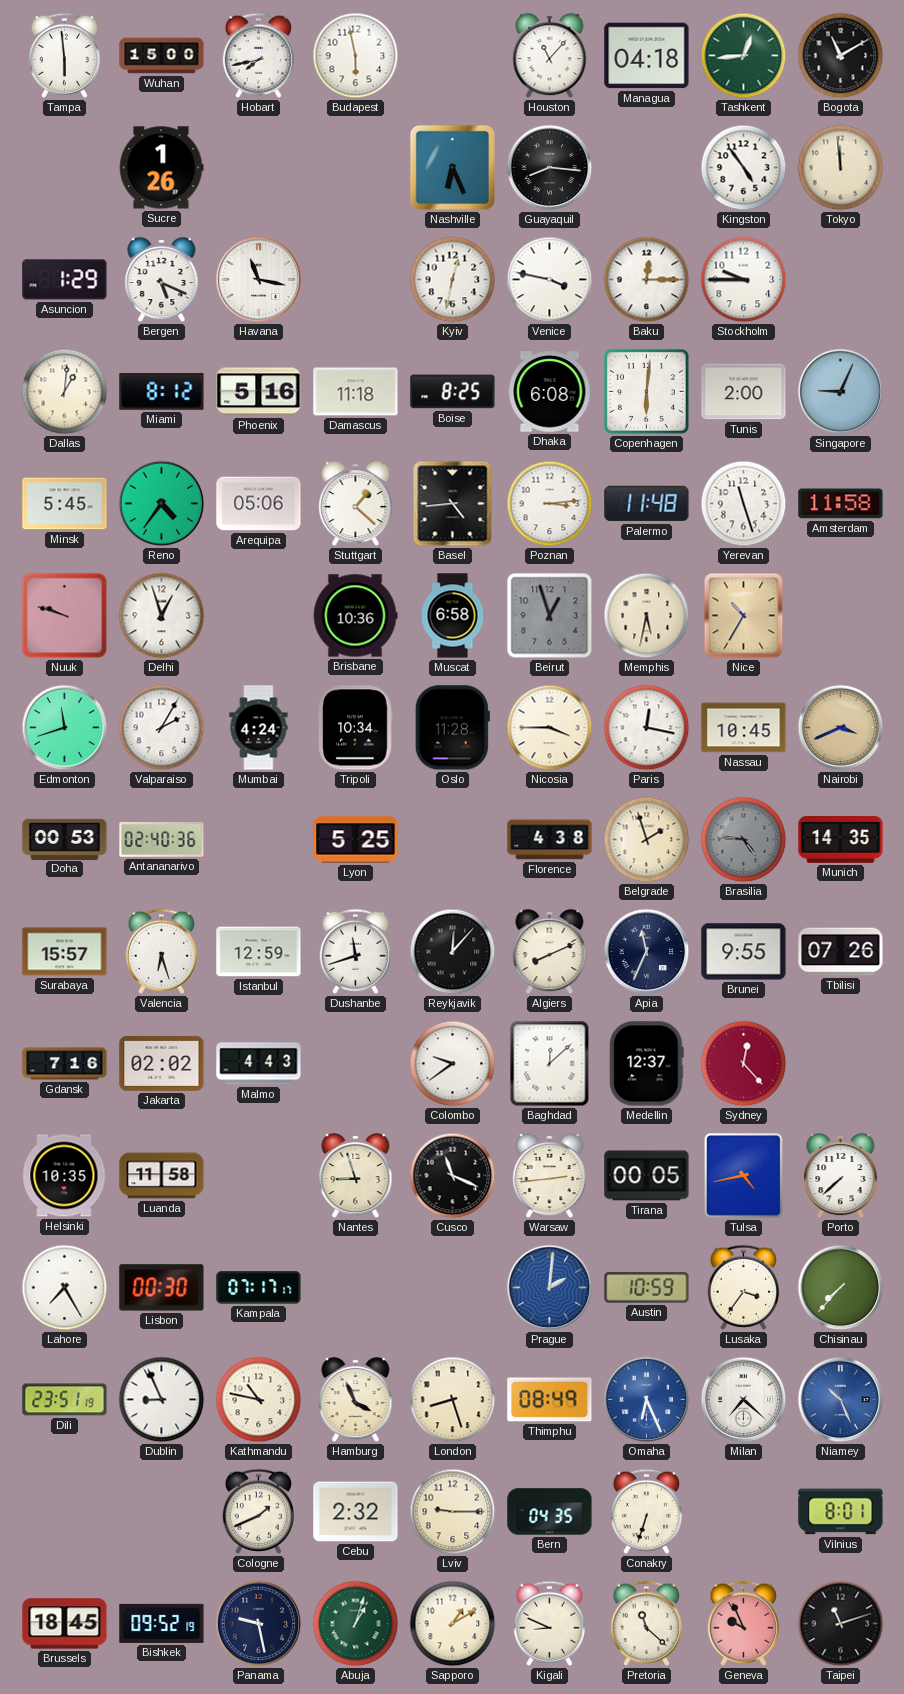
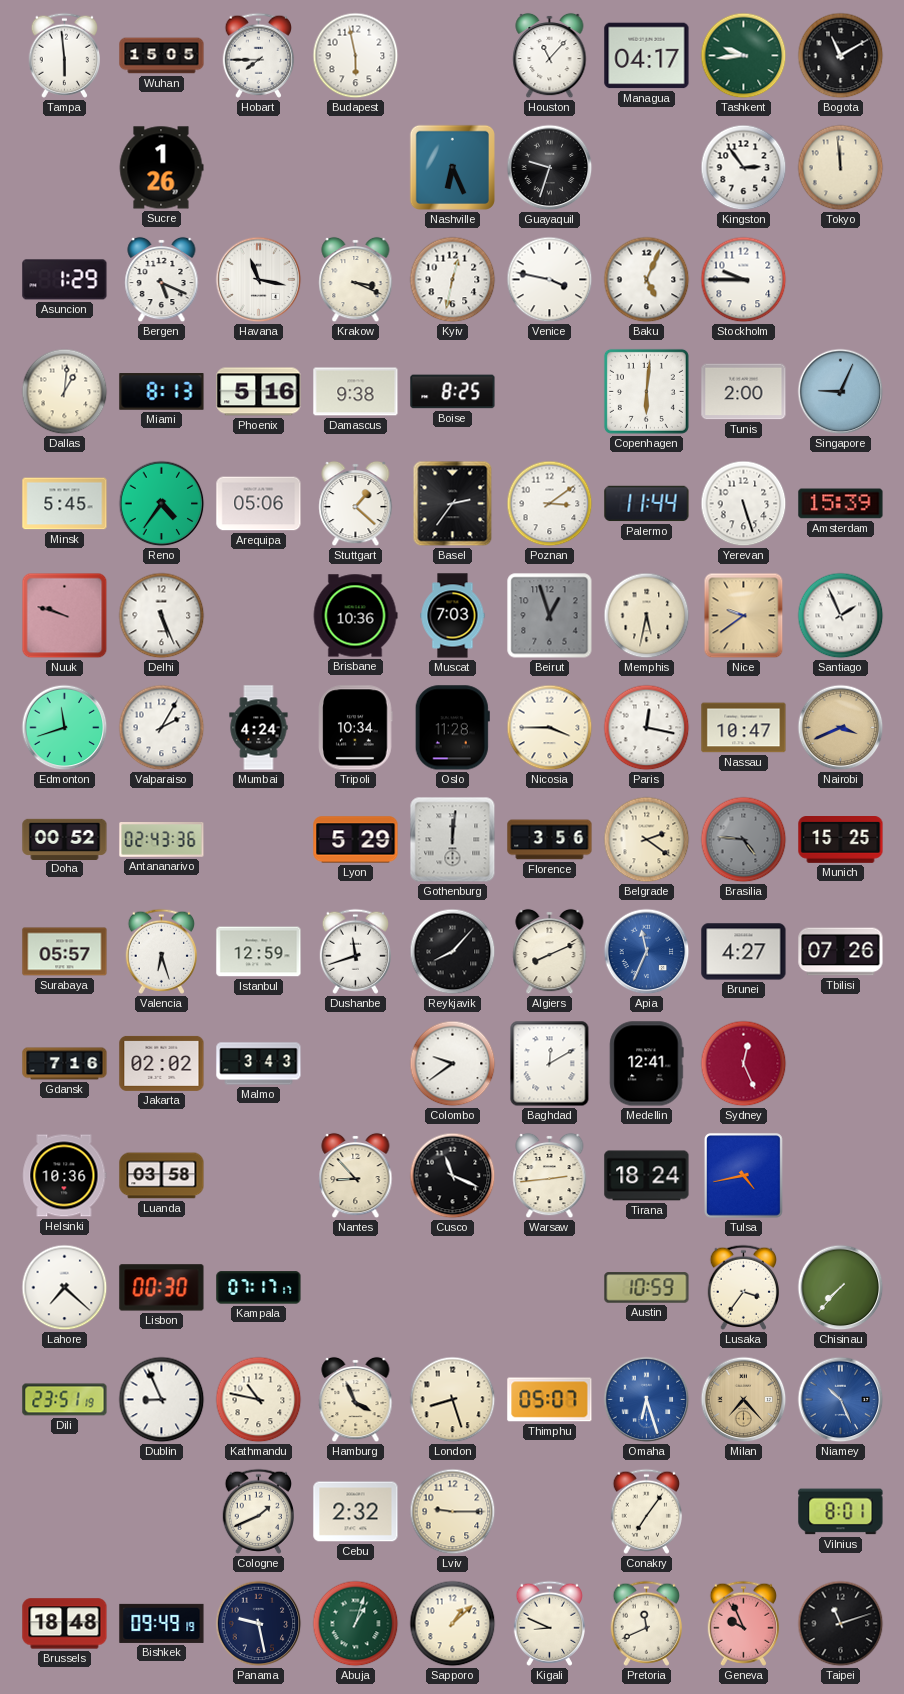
Wuhan: 15:00 -> 15:05
Hobart: 7:43 -> 7:45
Managua: 04:18 -> 04:17
Tashkent: 12:44 -> 9:44
Guayaquil: 8:16 -> 9:33
Kingston: 4:54 -> 2:54
Krakow: none -> 3:19
Baku: 12:15 -> 5:04
Miami: 8:12 -> 8:13
Damascus: 11:18 -> 9:38
Dhaka: 6:08 -> none
Basel: 4:44 -> 2:36
Poznan: 3:14 -> 3:09
Palermo: 11:48 -> 11:44
Yerevan: 11:27 -> 5:27
Amsterdam: 11:58 -> 15:39
Delhi: 12:57 -> 5:26
Muscat: 6:58 -> 7:03
Nice: 10:35 -> 9:39
Santiago: none -> 1:56
Nassau: 10:45 -> 10:47
Doha: 00:53 -> 00:52
Antananarivo: 02:40 -> 02:43
Lyon: 5:25 -> 5:29
Gothenburg: none -> 12:01
Florence: 4:38 -> 3:56
Belgrade: 1:57 -> 2:21
Munich: 14:35 -> 15:25
Surabaya: 15:57 -> 05:57
Reykjavik: 12:07 -> 8:07
Apia dial: navy -> blue
Brunei: 9:55 -> 4:27
Malmo: 4:43 -> 3:43
Baghdad: 12:08 -> 12:10
Medellin: 12:37 -> 12:41
Sydney: 12:23 -> 12:26
Helsinki: 10:35 -> 10:36
Luanda: 11:58 -> 03:58
Nantes: 8:57 -> 8:53
Tirana: 00:05 -> 18:24
Porto: 7:38 -> none
Lahore: 7:25 -> 7:22
Prague: 2:01 -> none
Thimphu: 08:49 -> 05:07
Omaha: 6:26 -> 6:27
Milan: 7:22 -> 7:23
Milan dial: white -> champagne
Bern: 04:35 -> none
Conakry: 6:33 -> 7:06
Brussels: 18:45 -> 18:48
Bishkek: 09:52 -> 09:49
Sapporo: 1:10 -> 1:08
Pretoria: 11:22 -> 11:41
